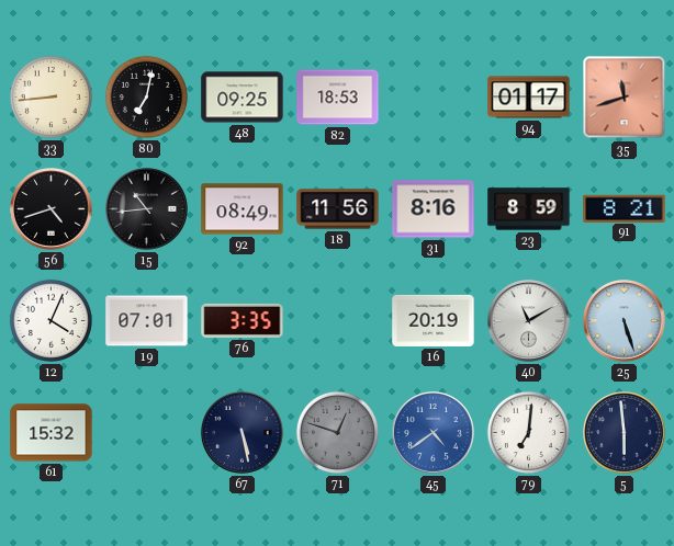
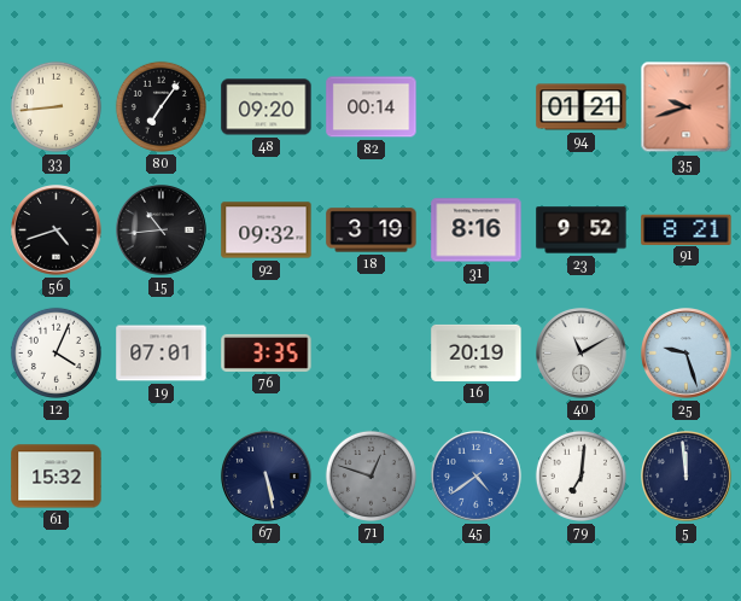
80: 7:02 -> 7:06
48: 09:25 -> 09:20
82: 18:53 -> 00:14
94: 01:17 -> 01:21
35: 11:42 -> 9:42
92: 08:49 -> 09:32
18: 11:56 -> 3:19
23: 8:59 -> 9:52
25: 5:27 -> 9:27
5: 5:59 -> 11:59
